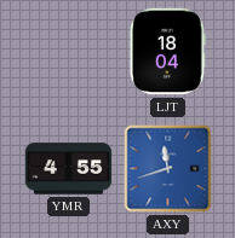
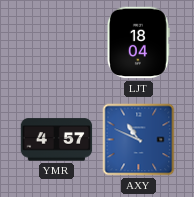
YMR: 4:55 -> 4:57
AXY: 11:42 -> 10:49
